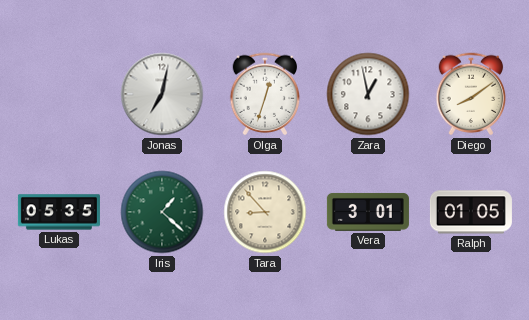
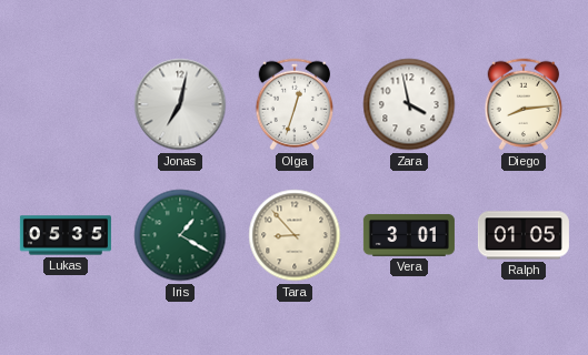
Zara: 12:58 -> 3:58
Diego: 8:09 -> 8:14
Iris: 1:22 -> 1:20
